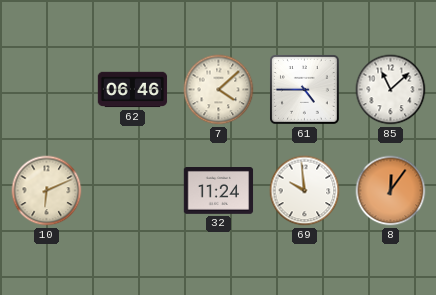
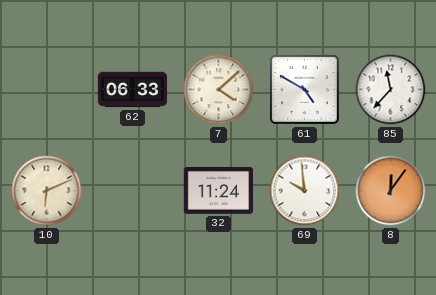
62: 06:46 -> 06:33
61: 4:45 -> 4:50
85: 11:08 -> 11:37
